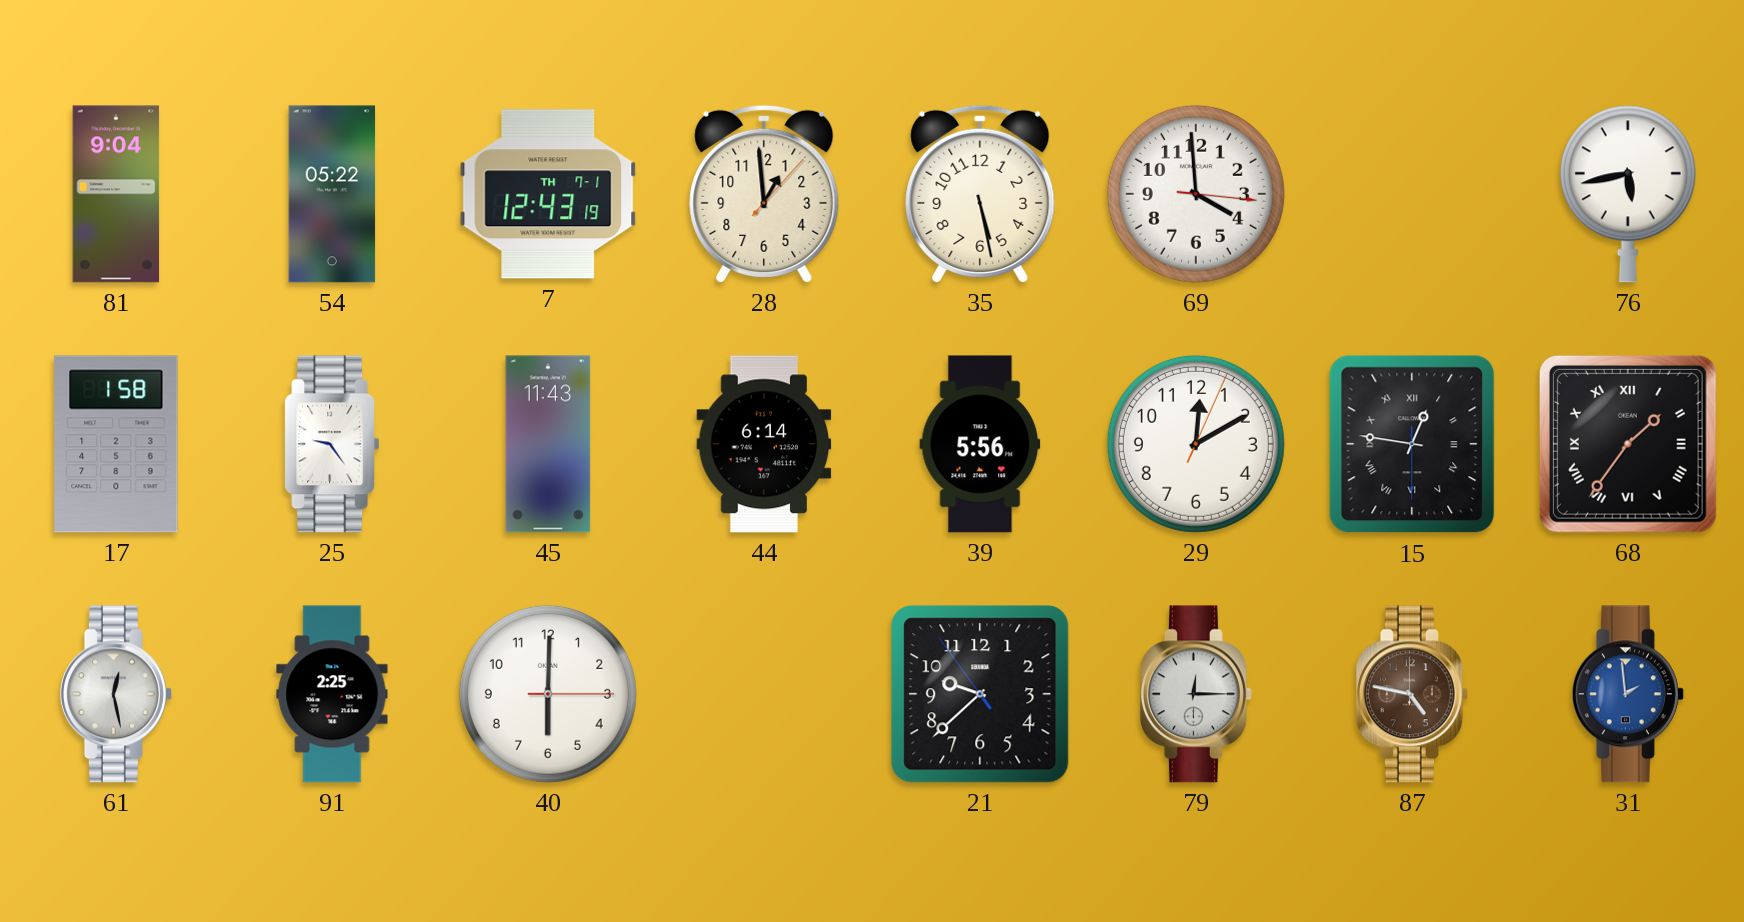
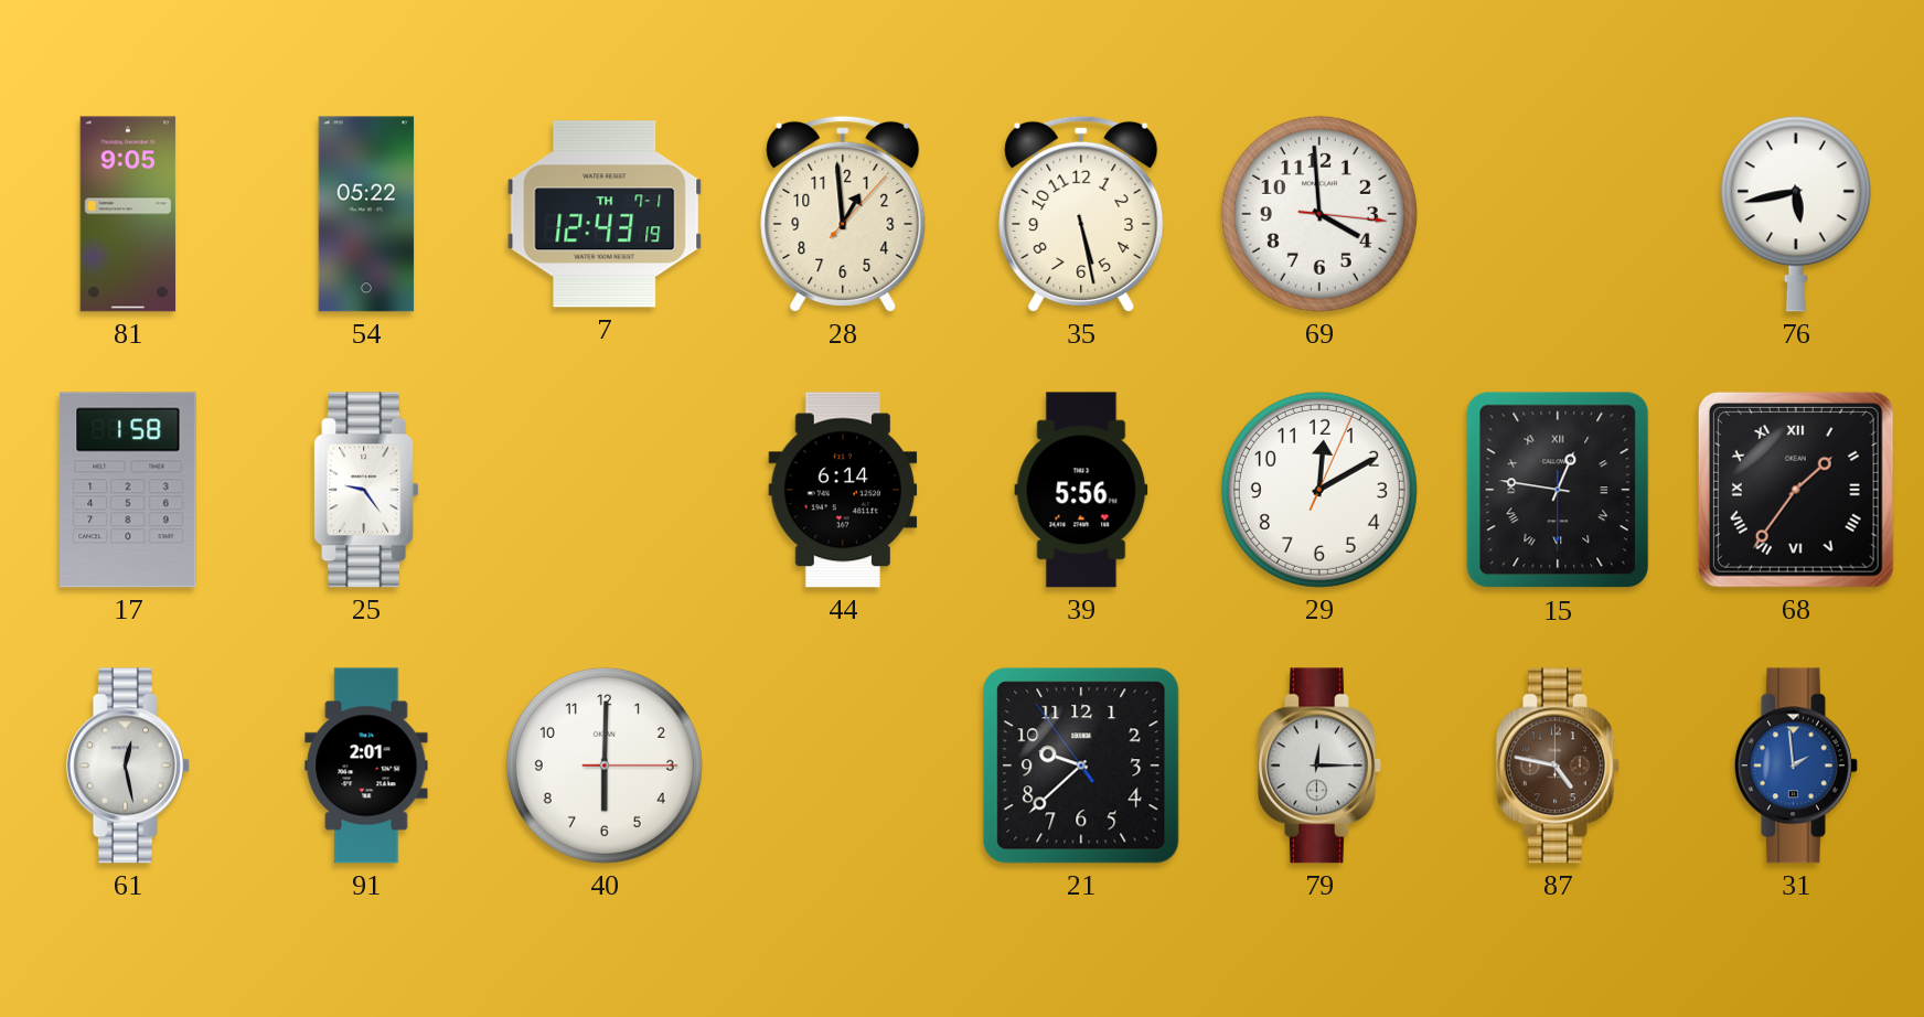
81: 9:04 -> 9:05
45: 11:43 -> none
91: 2:25 -> 2:01
